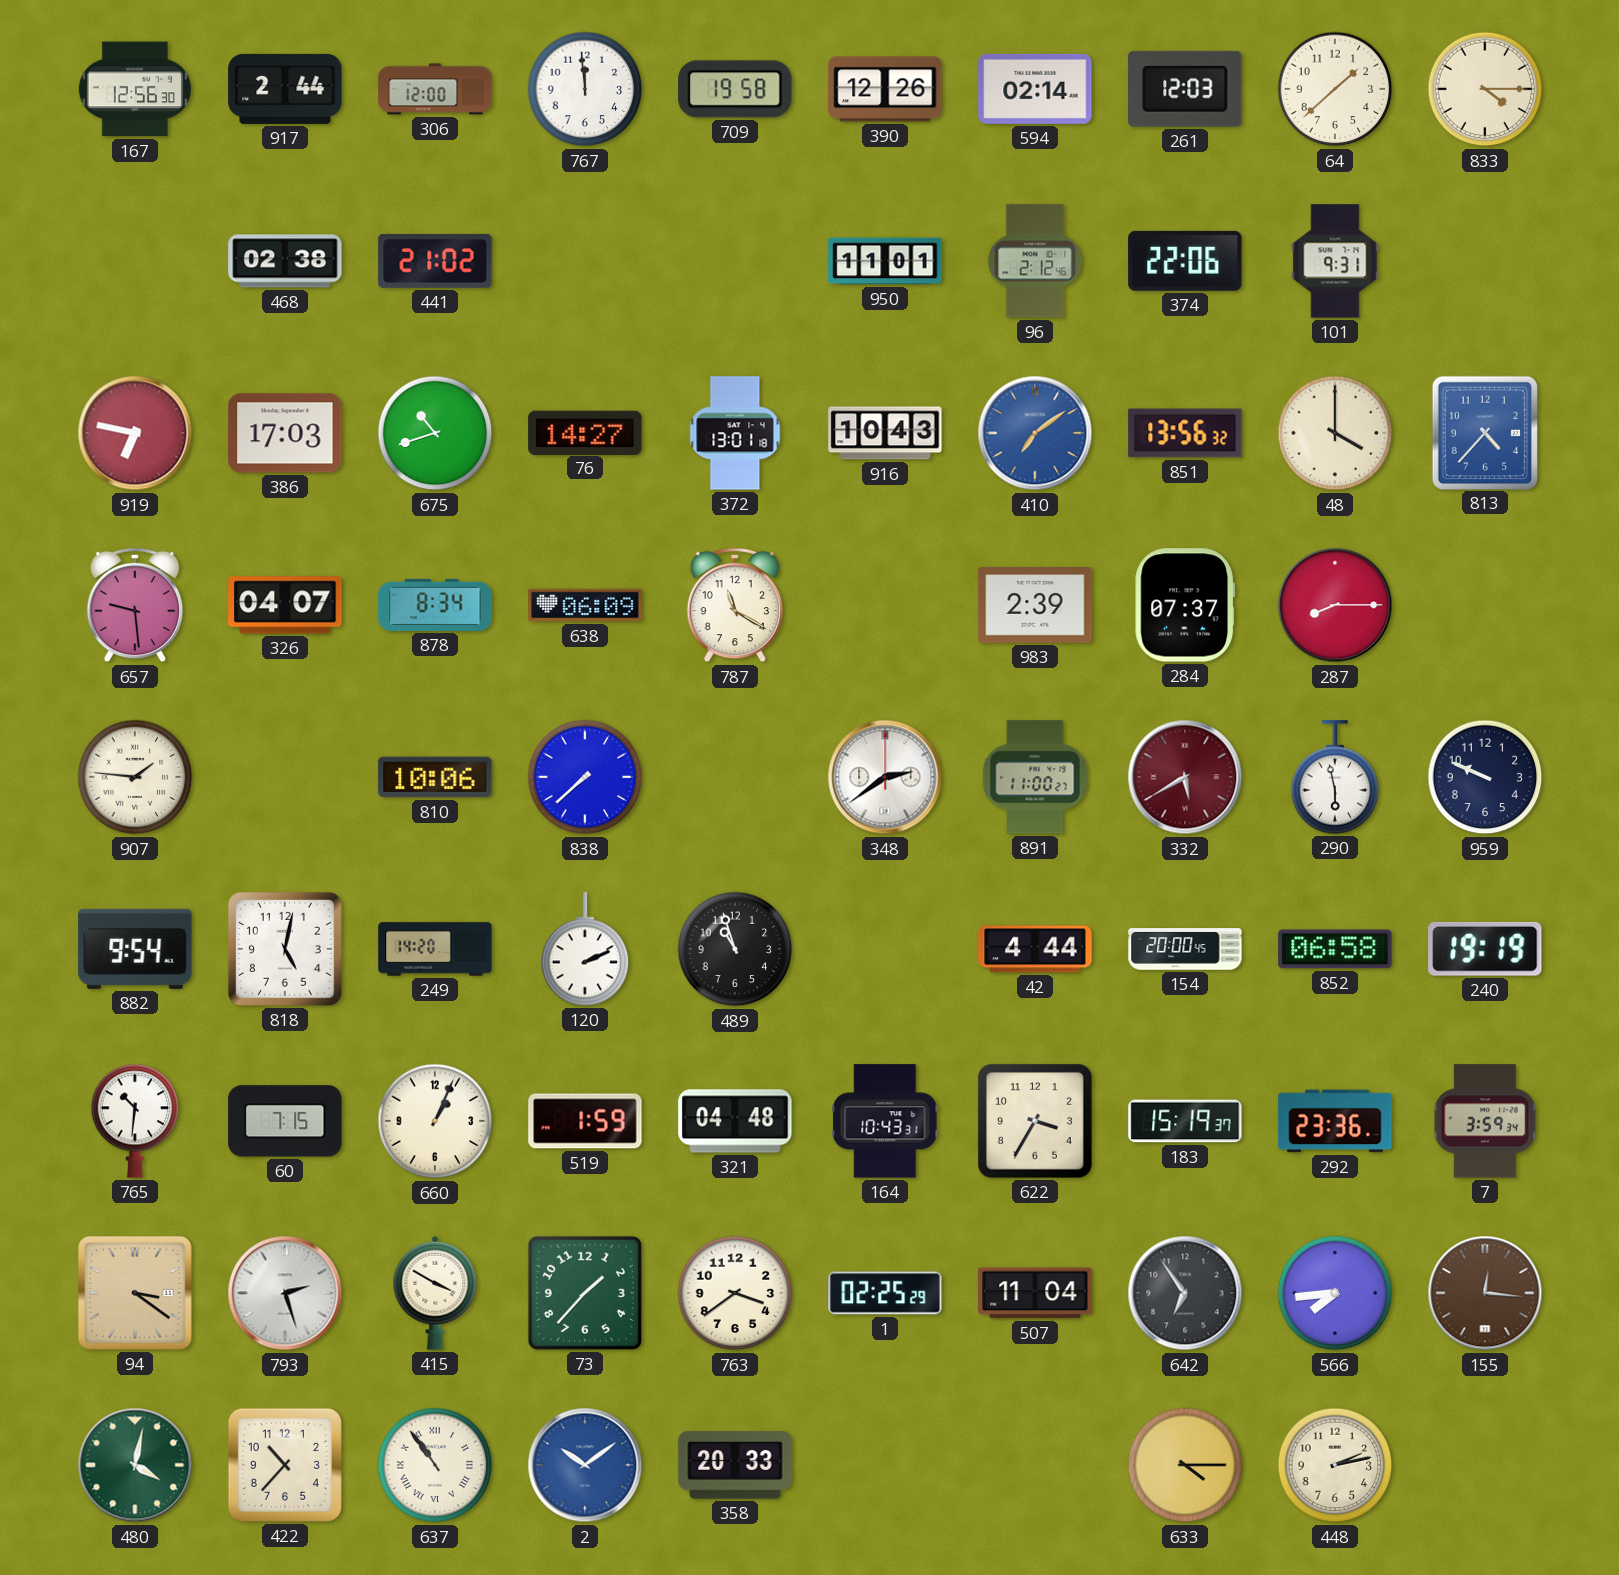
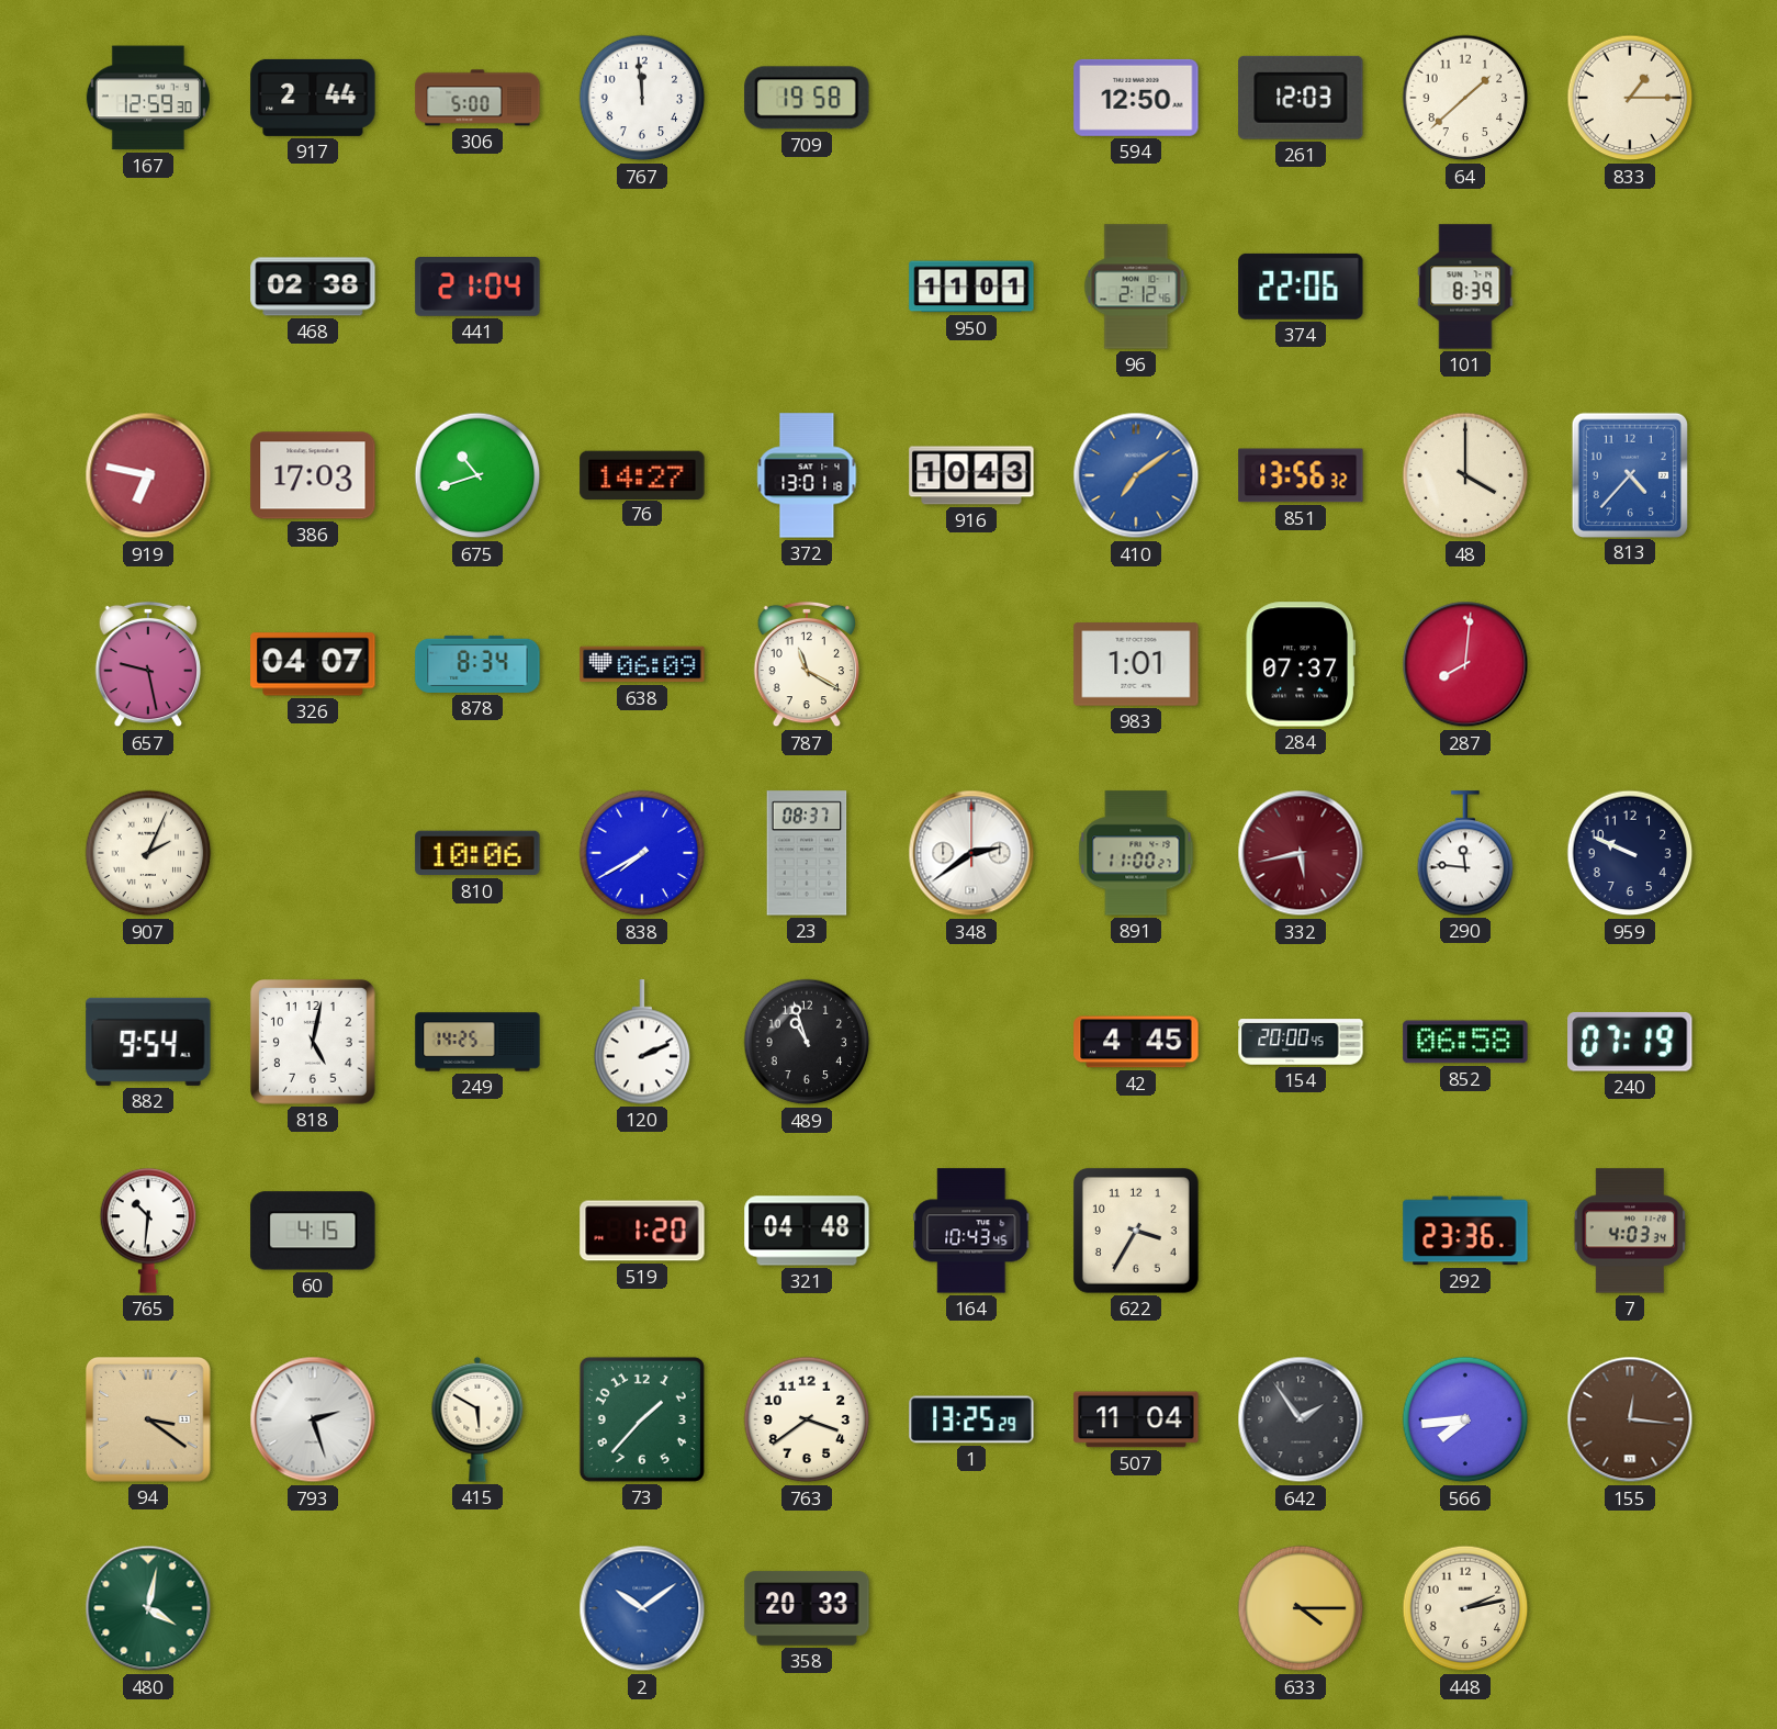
167: 12:56 -> 12:59
306: 12:00 -> 5:00
390: 12:26 -> none
594: 02:14 -> 12:50
833: 4:15 -> 1:15
441: 21:02 -> 21:04
101: 9:31 -> 8:39
657: 9:29 -> 9:28
983: 2:39 -> 1:01
287: 8:15 -> 8:01
907: 1:46 -> 2:04
838: 7:38 -> 7:40
23: none -> 08:37
332: 5:40 -> 5:43
290: 5:58 -> 11:46
249: 14:20 -> 14:25
42: 4:44 -> 4:45
240: 19:19 -> 07:19
60: 7:15 -> 4:15
660: 1:04 -> none
519: 1:59 -> 1:20
164: 10:43:31 -> 10:43:45
183: 15:19 -> none
7: 3:59 -> 4:03
415: 3:50 -> 5:50
1: 02:25 -> 13:25
642: 6:54 -> 1:54
422: 10:37 -> none
637: 10:54 -> none
